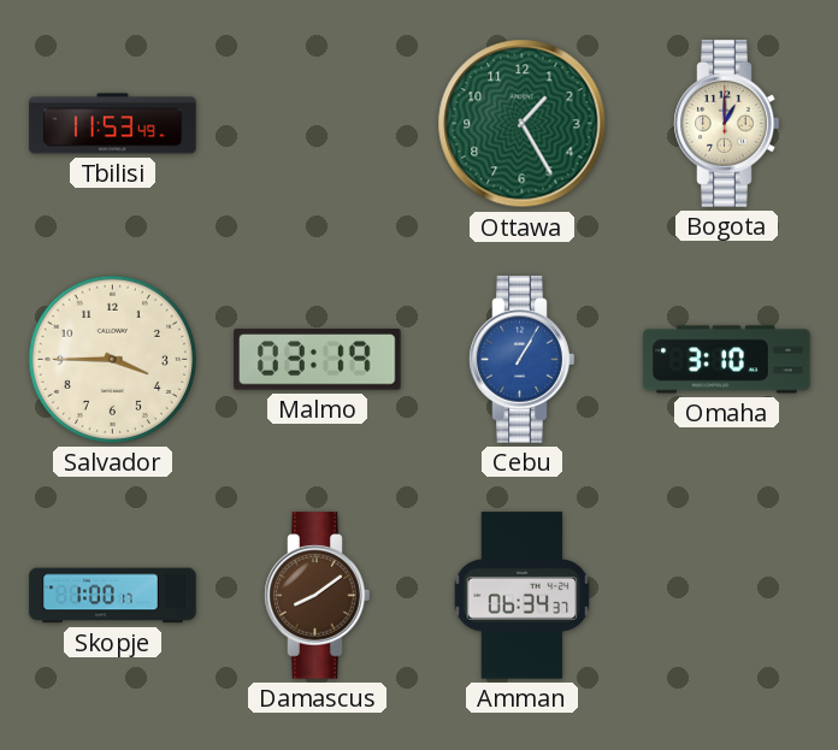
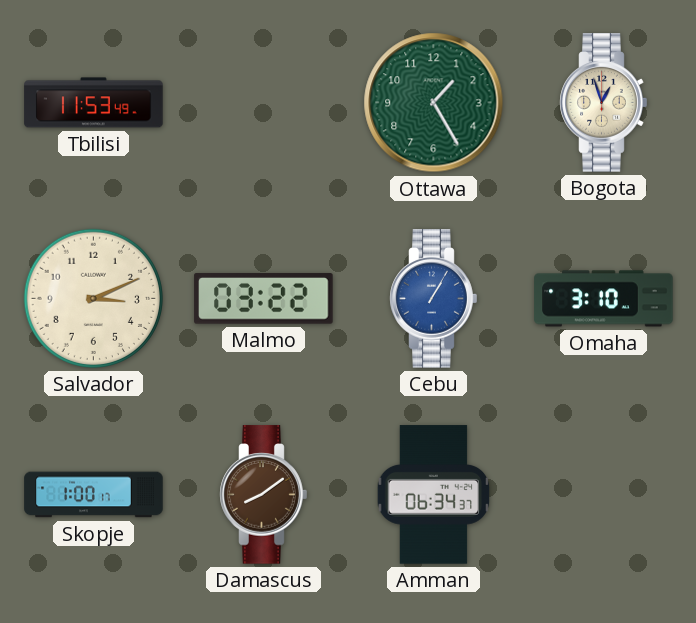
Bogota: 1:00 -> 12:57
Salvador: 3:45 -> 3:11
Malmo: 03:19 -> 03:22
